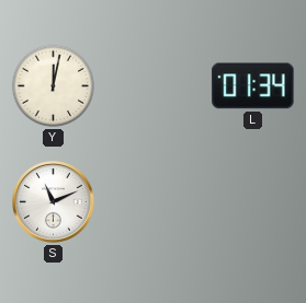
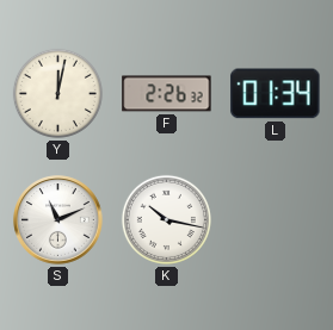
F: none -> 2:26
K: none -> 10:17
